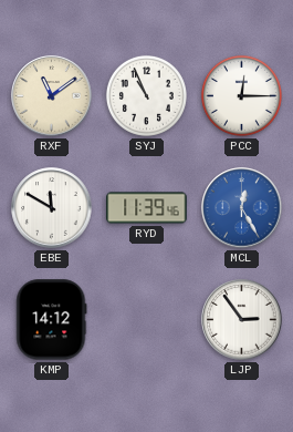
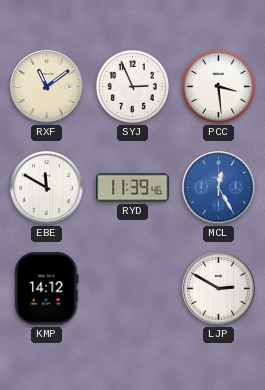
SYJ: 10:56 -> 2:56
PCC: 12:15 -> 3:29
LJP: 2:54 -> 2:50
